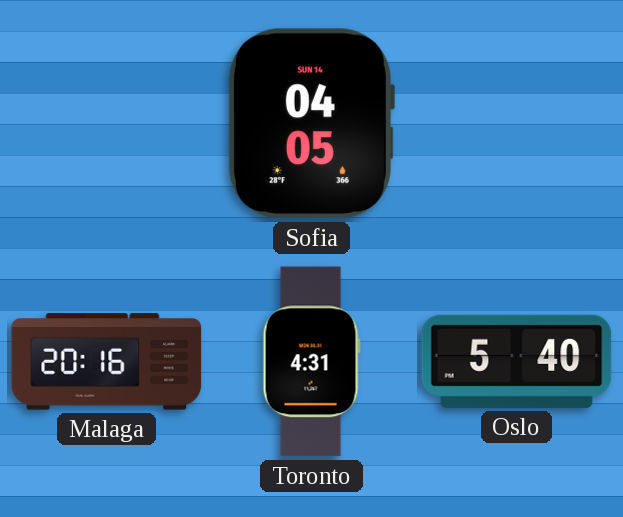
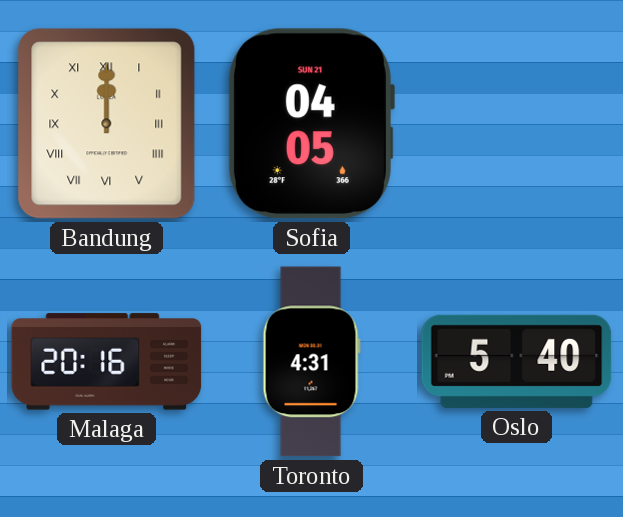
Bandung: none -> 12:00
Sofia date: SUN 14 -> SUN 21
